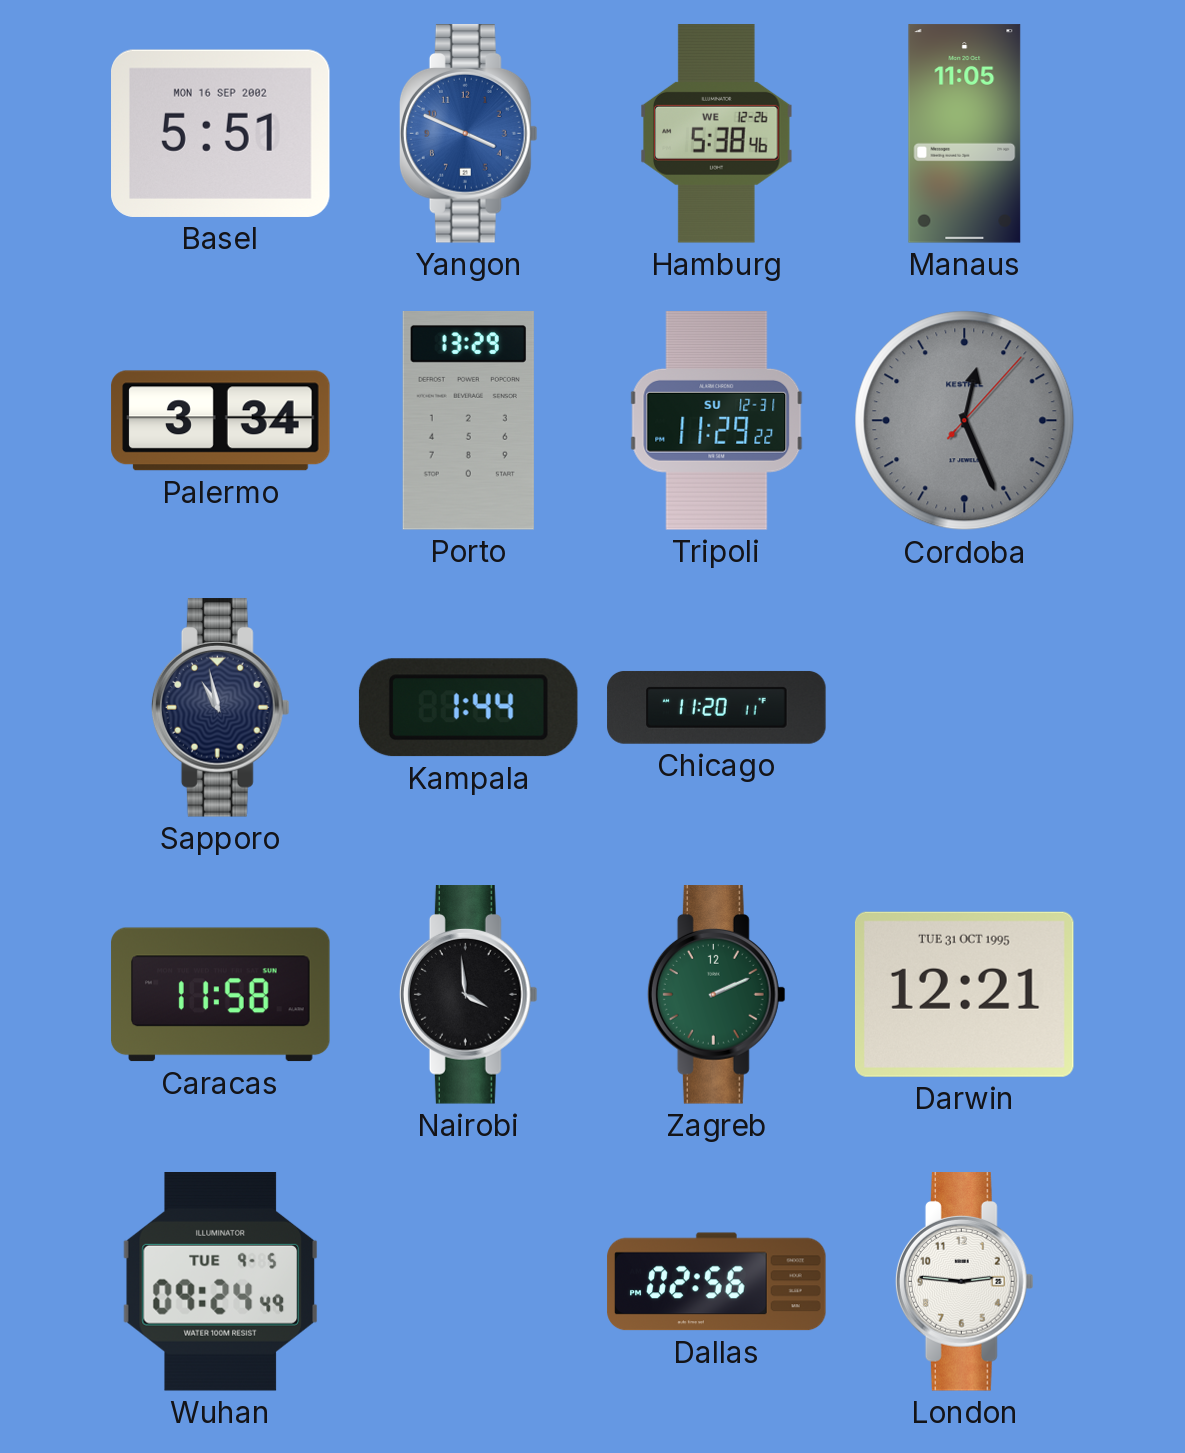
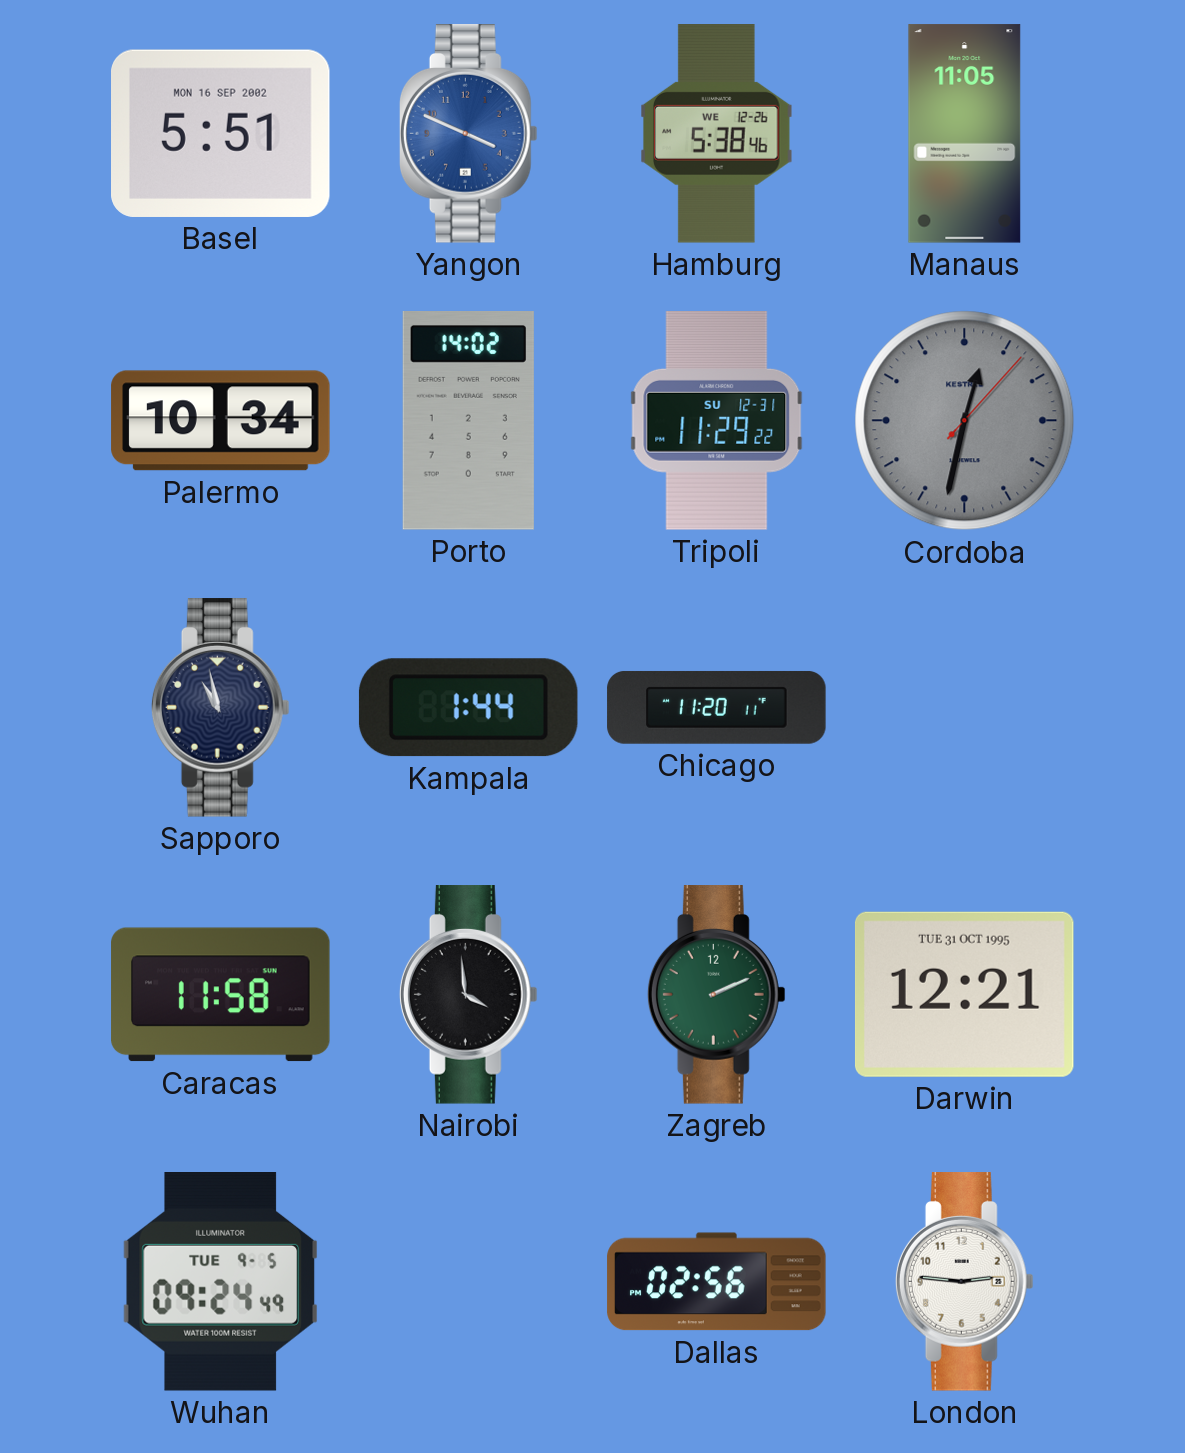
Palermo: 3:34 -> 10:34
Porto: 13:29 -> 14:02
Cordoba: 12:26 -> 12:32
